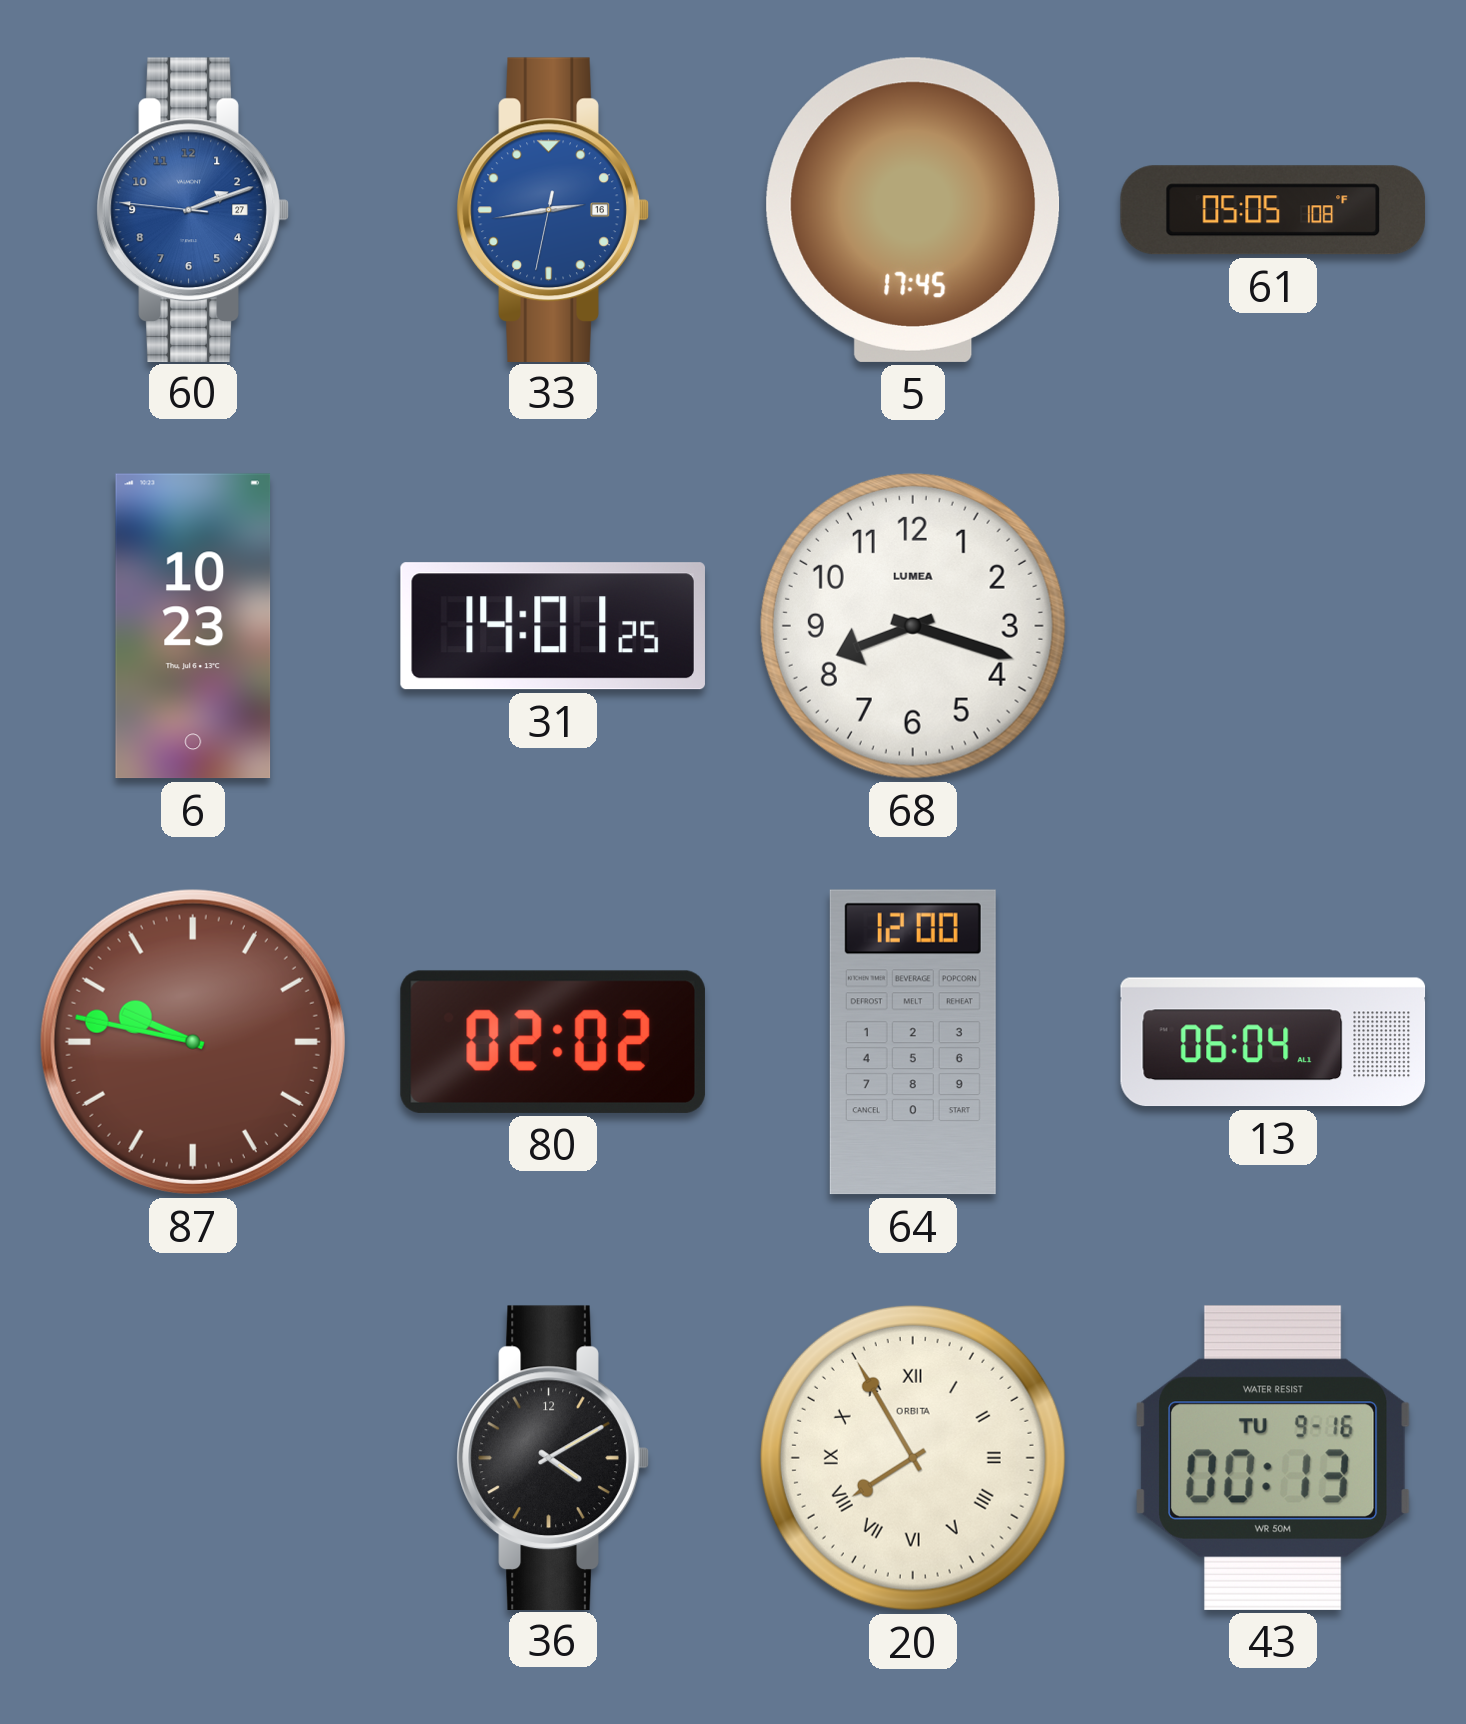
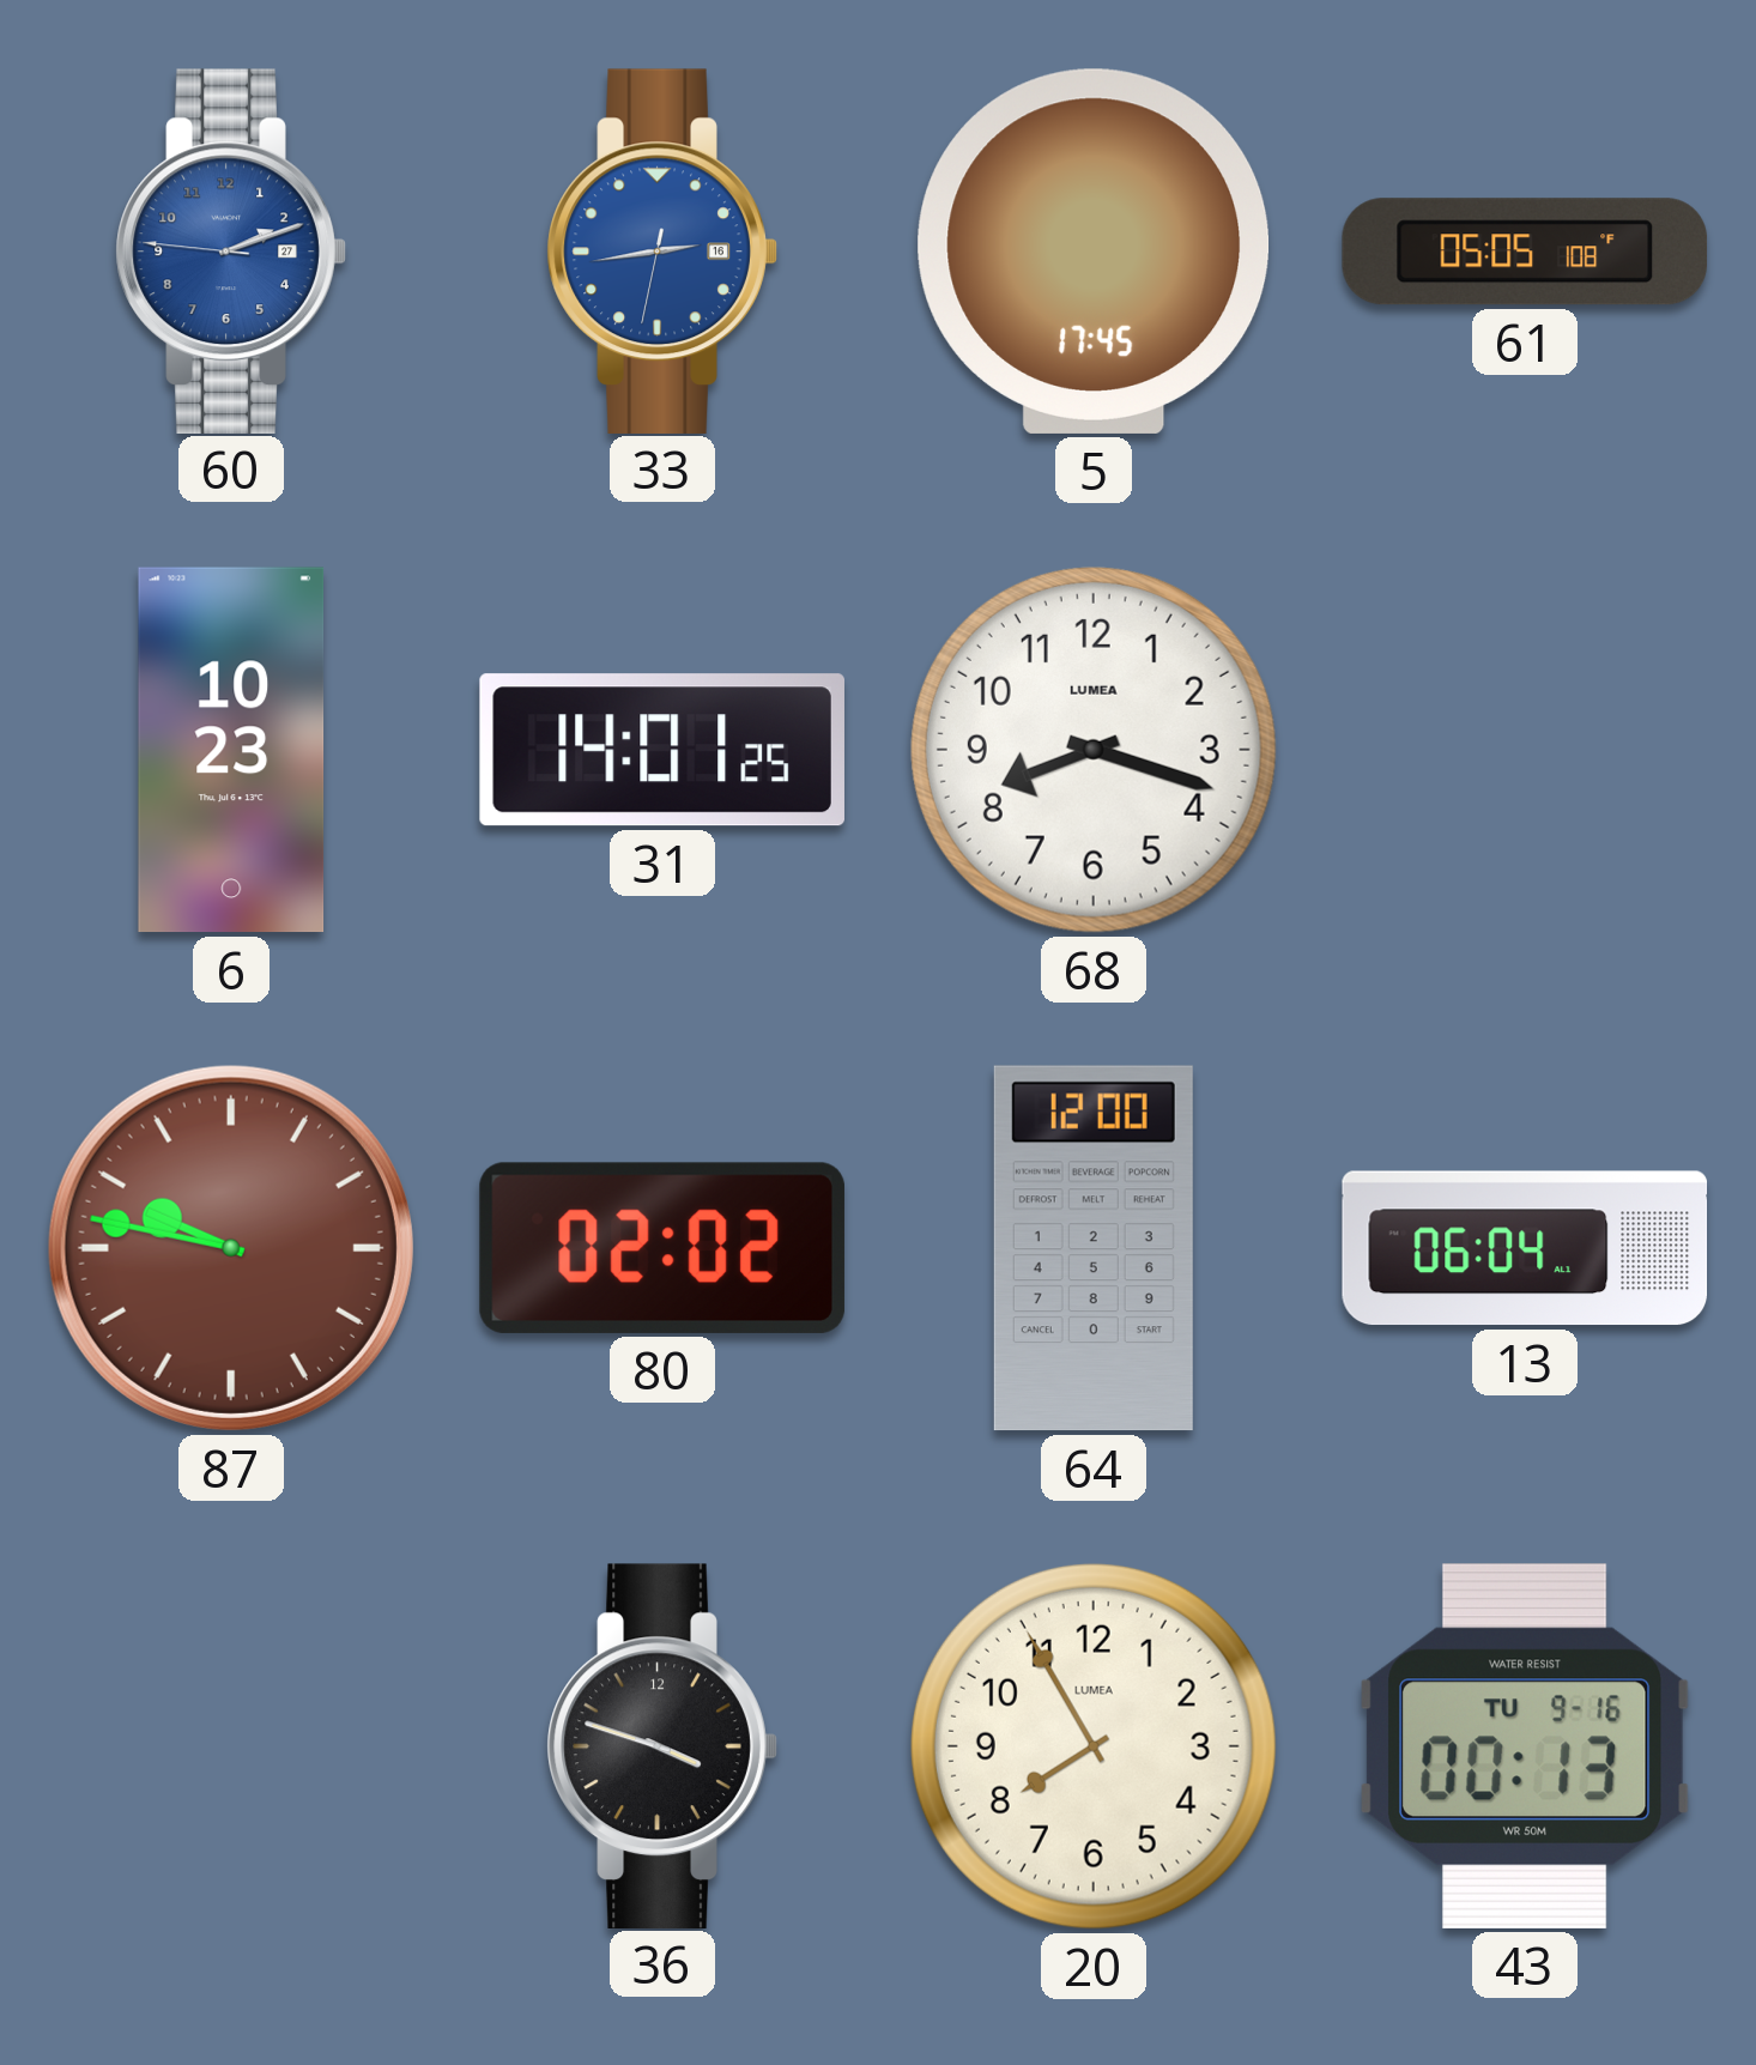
36: 4:10 -> 3:48
20 numerals: Roman -> Arabic
20 brand: ORBITA -> LUMEA
